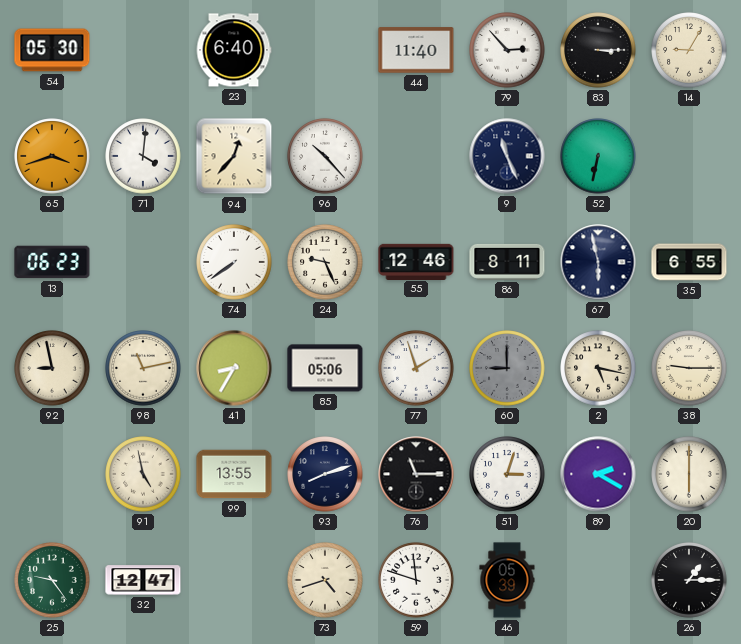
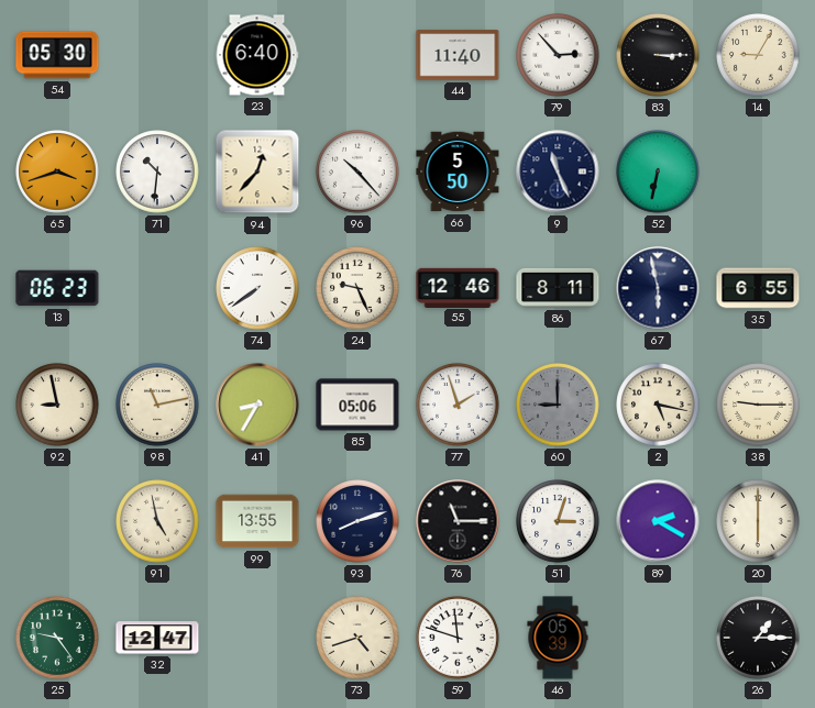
71: 4:01 -> 10:31
66: none -> 5:50
